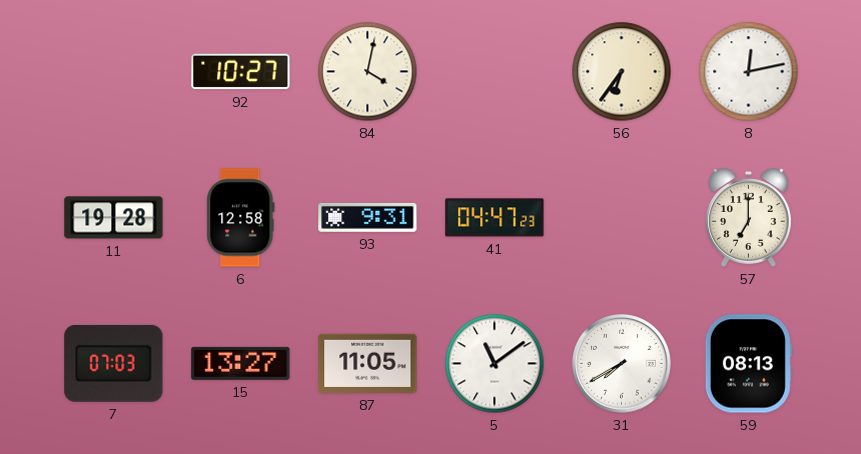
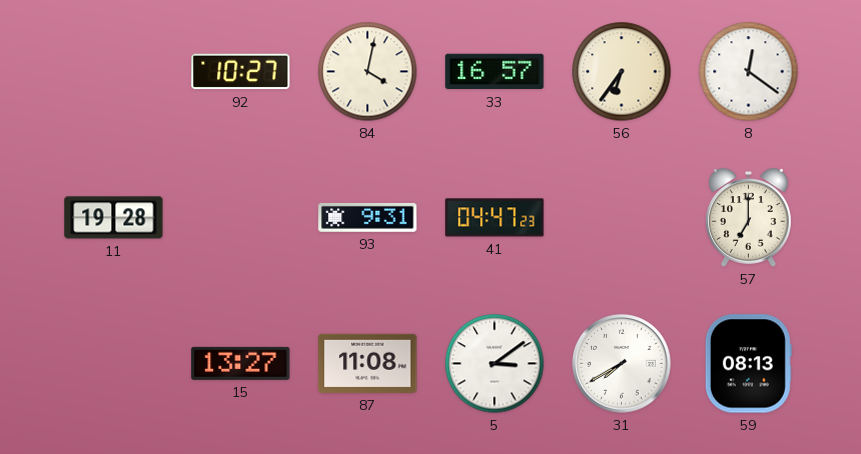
33: none -> 16:57
8: 12:13 -> 12:21
6: 12:58 -> none
7: 07:03 -> none
87: 11:05 -> 11:08
5: 11:09 -> 3:09
